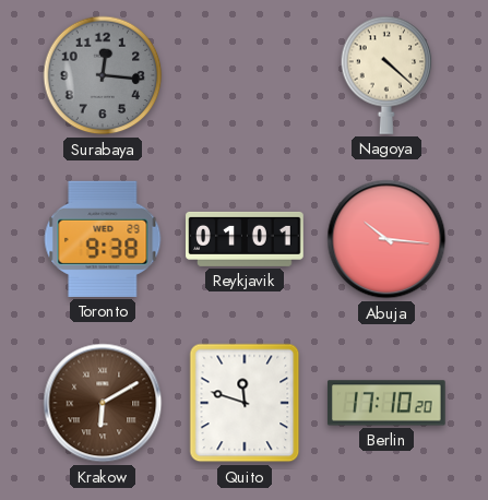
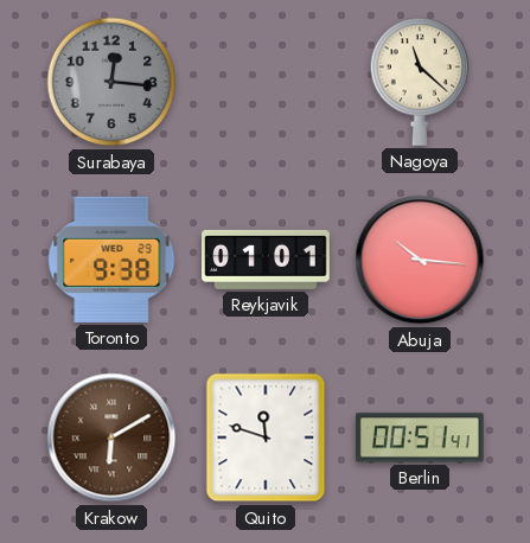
Nagoya: 4:22 -> 11:22
Berlin: 17:10 -> 00:51
